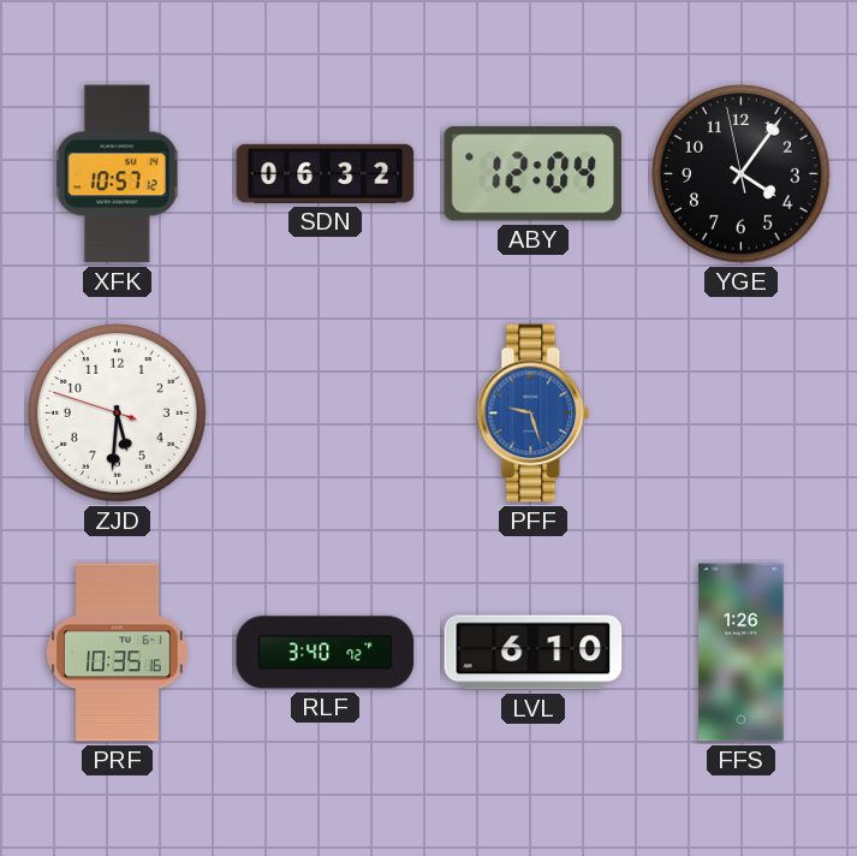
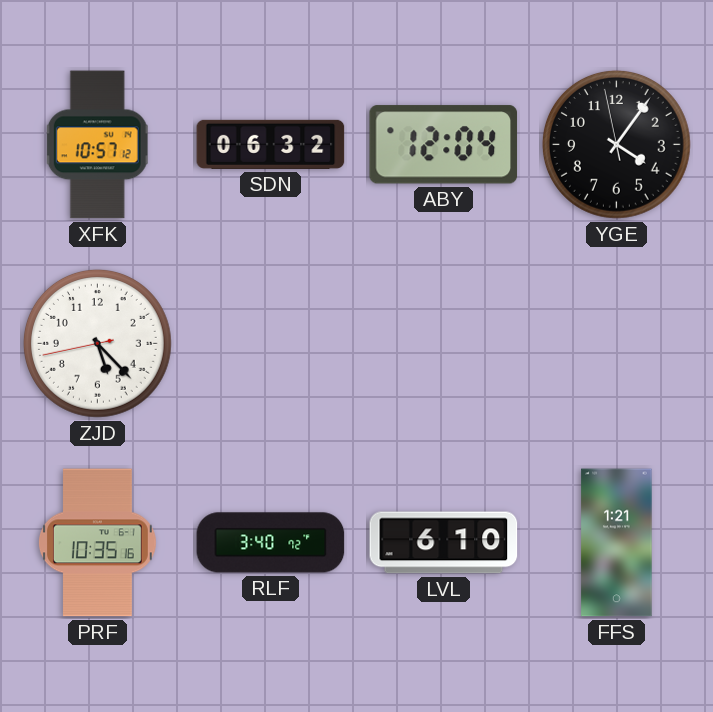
ZJD: 5:30 -> 5:22
PFF: 9:27 -> none
FFS: 1:26 -> 1:21
